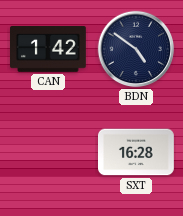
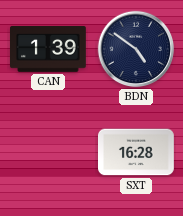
CAN: 1:42 -> 1:39
